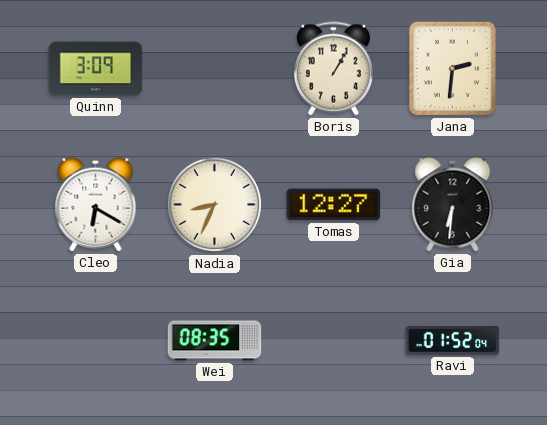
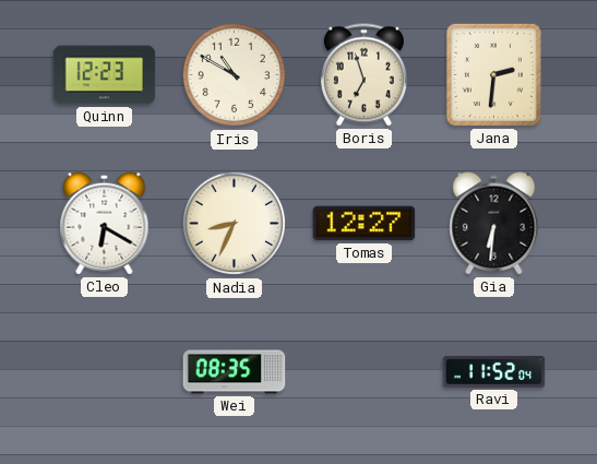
Quinn: 3:09 -> 12:23
Iris: none -> 10:50
Boris: 1:05 -> 6:57
Ravi: 01:52 -> 11:52
